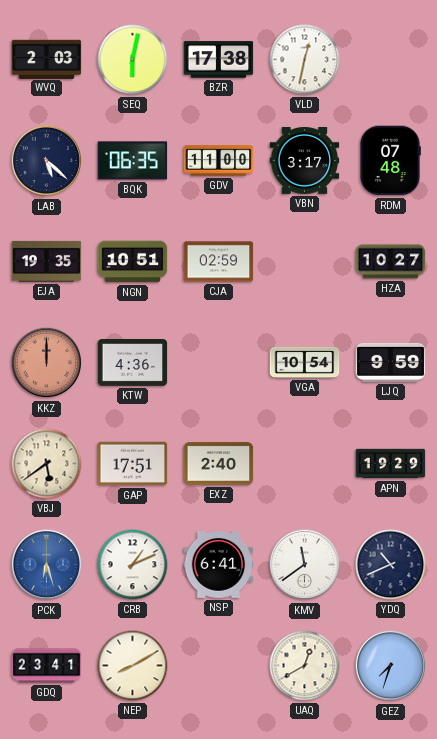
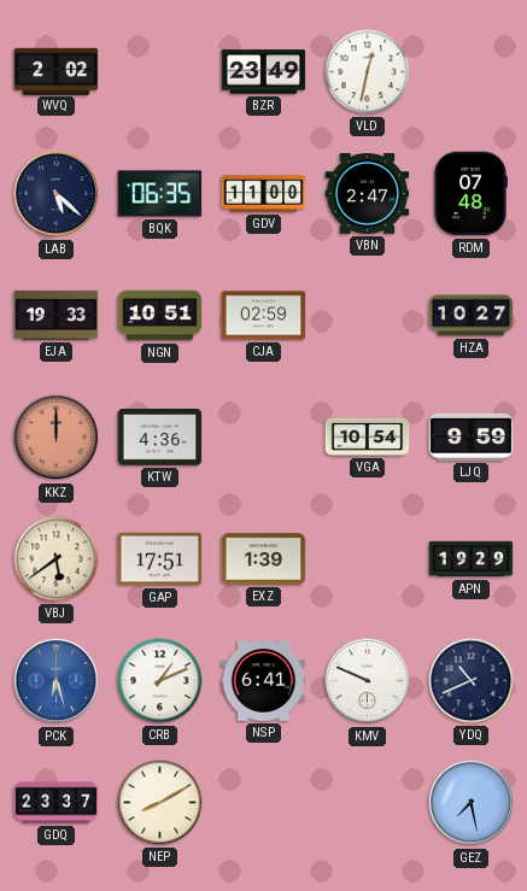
WVQ: 2:03 -> 2:02
SEQ: 6:02 -> none
BZR: 17:38 -> 23:49
VBN: 3:17 -> 2:47
EJA: 19:35 -> 19:33
EXZ: 2:40 -> 1:39
KMV: 11:39 -> 9:49
GDQ: 23:41 -> 23:37
UAQ: 12:40 -> none
GEZ: 7:33 -> 7:28
